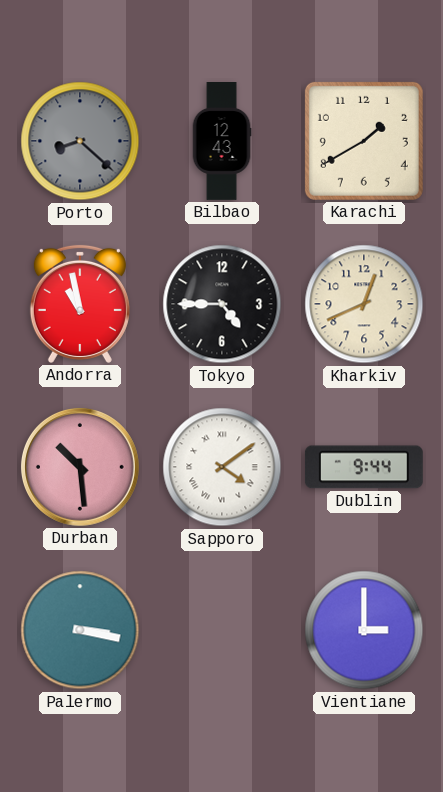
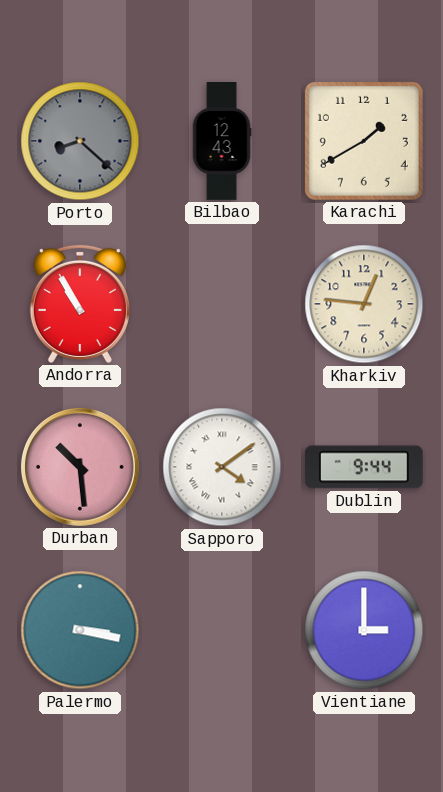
Andorra: 10:58 -> 10:55
Tokyo: 4:45 -> none
Kharkiv: 12:41 -> 12:46
